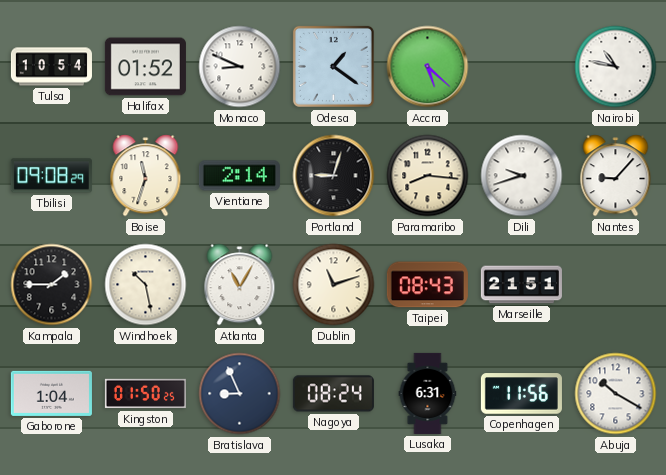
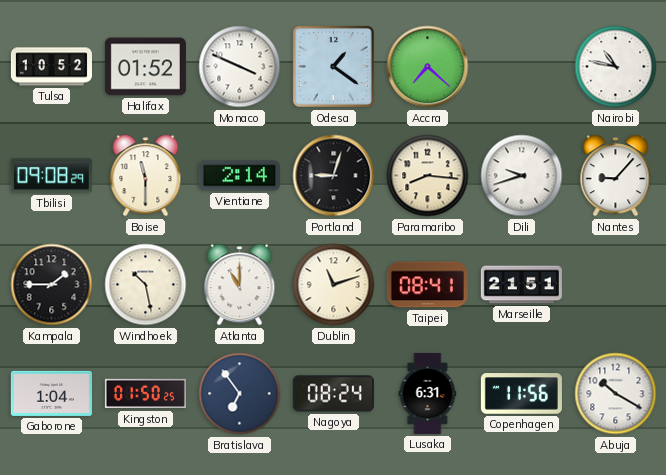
Tulsa: 10:54 -> 10:52
Monaco: 8:49 -> 3:49
Accra: 5:22 -> 7:22
Boise: 11:33 -> 11:30
Atlanta: 11:05 -> 11:00
Taipei: 08:43 -> 08:41
Bratislava: 8:56 -> 6:54
